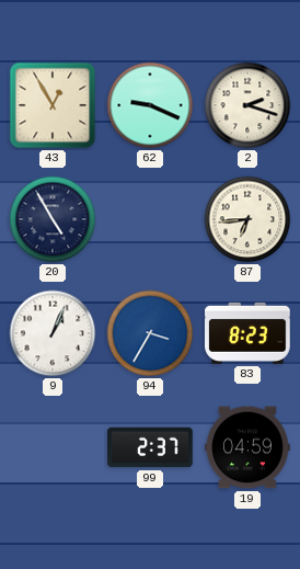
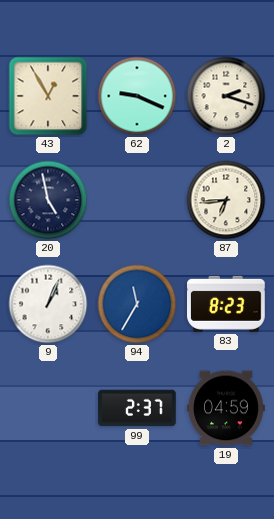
20: 4:55 -> 4:58
94: 3:35 -> 11:35
